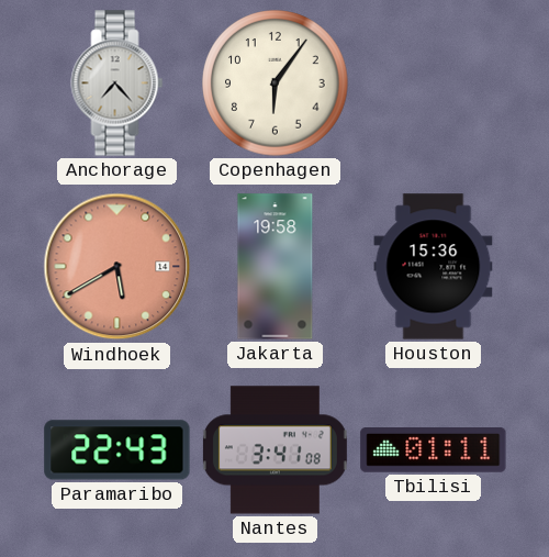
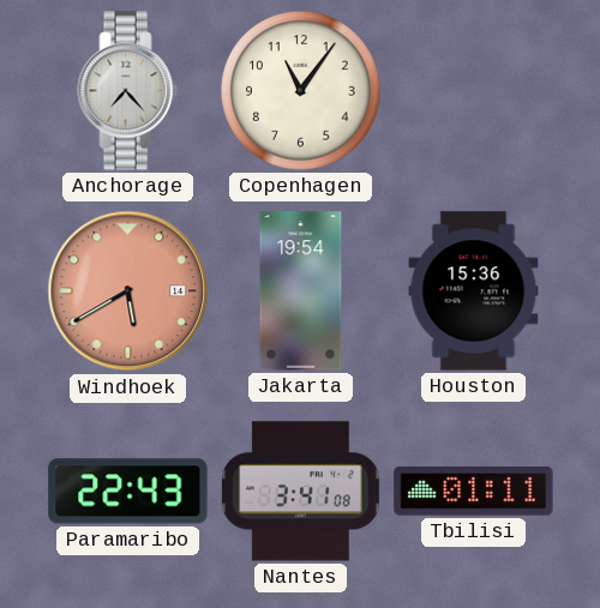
Copenhagen: 6:06 -> 11:06
Jakarta: 19:58 -> 19:54
